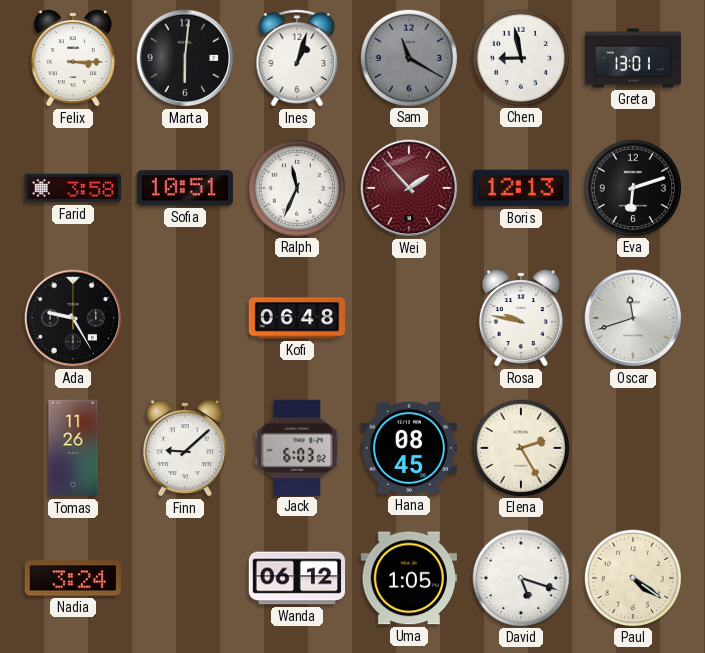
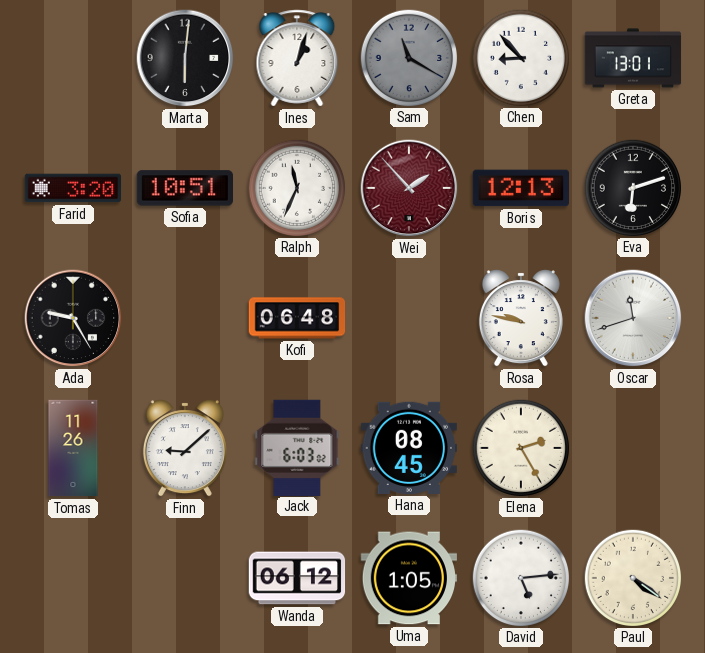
Felix: 3:15 -> none
Chen: 8:58 -> 8:53
Farid: 3:58 -> 3:20
Nadia: 3:24 -> none
David: 5:18 -> 5:14
